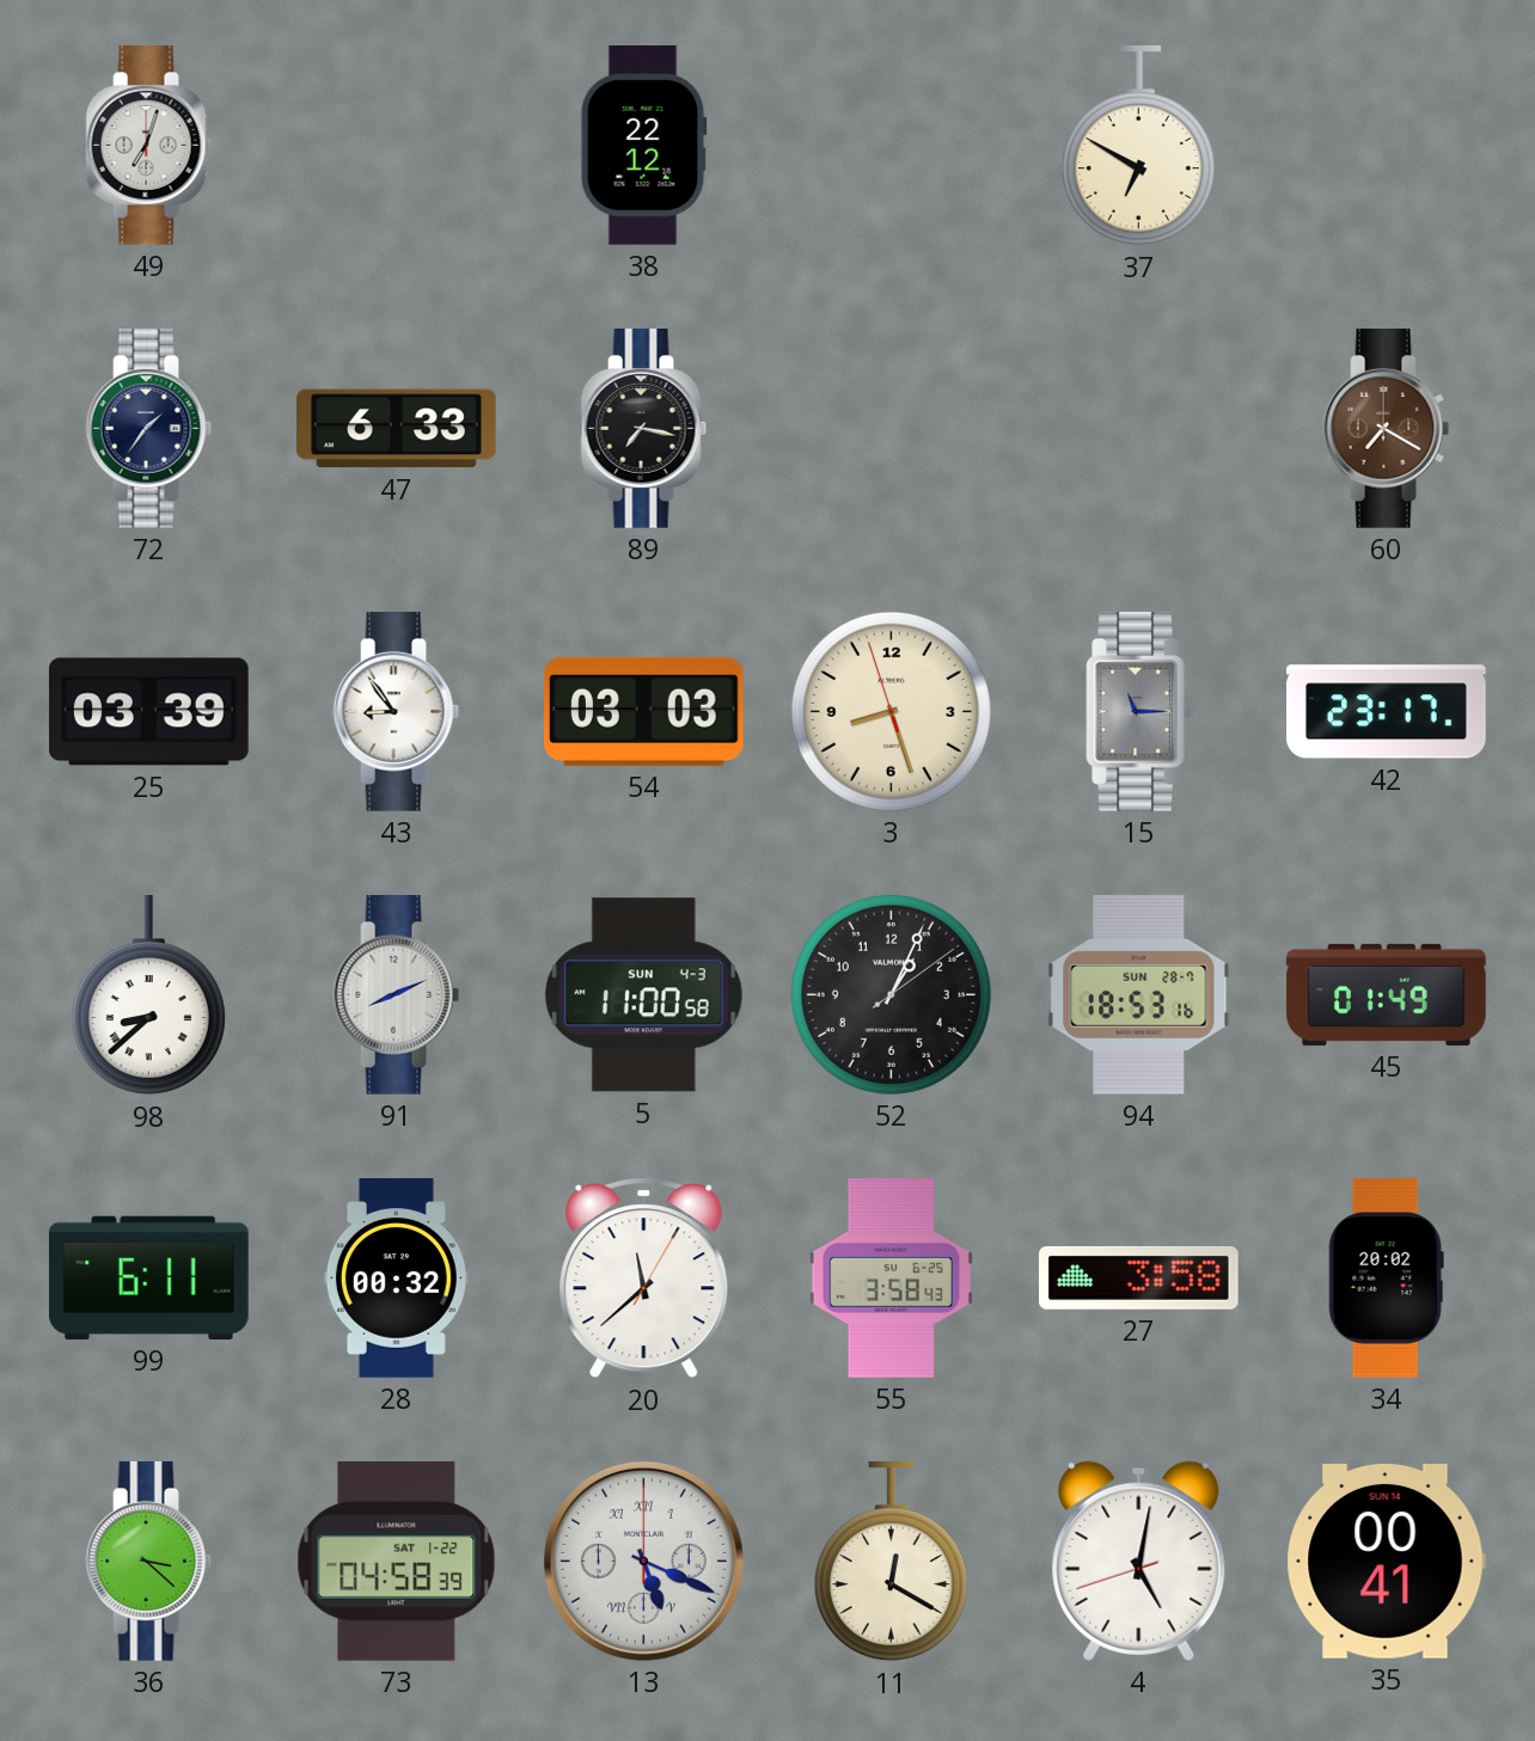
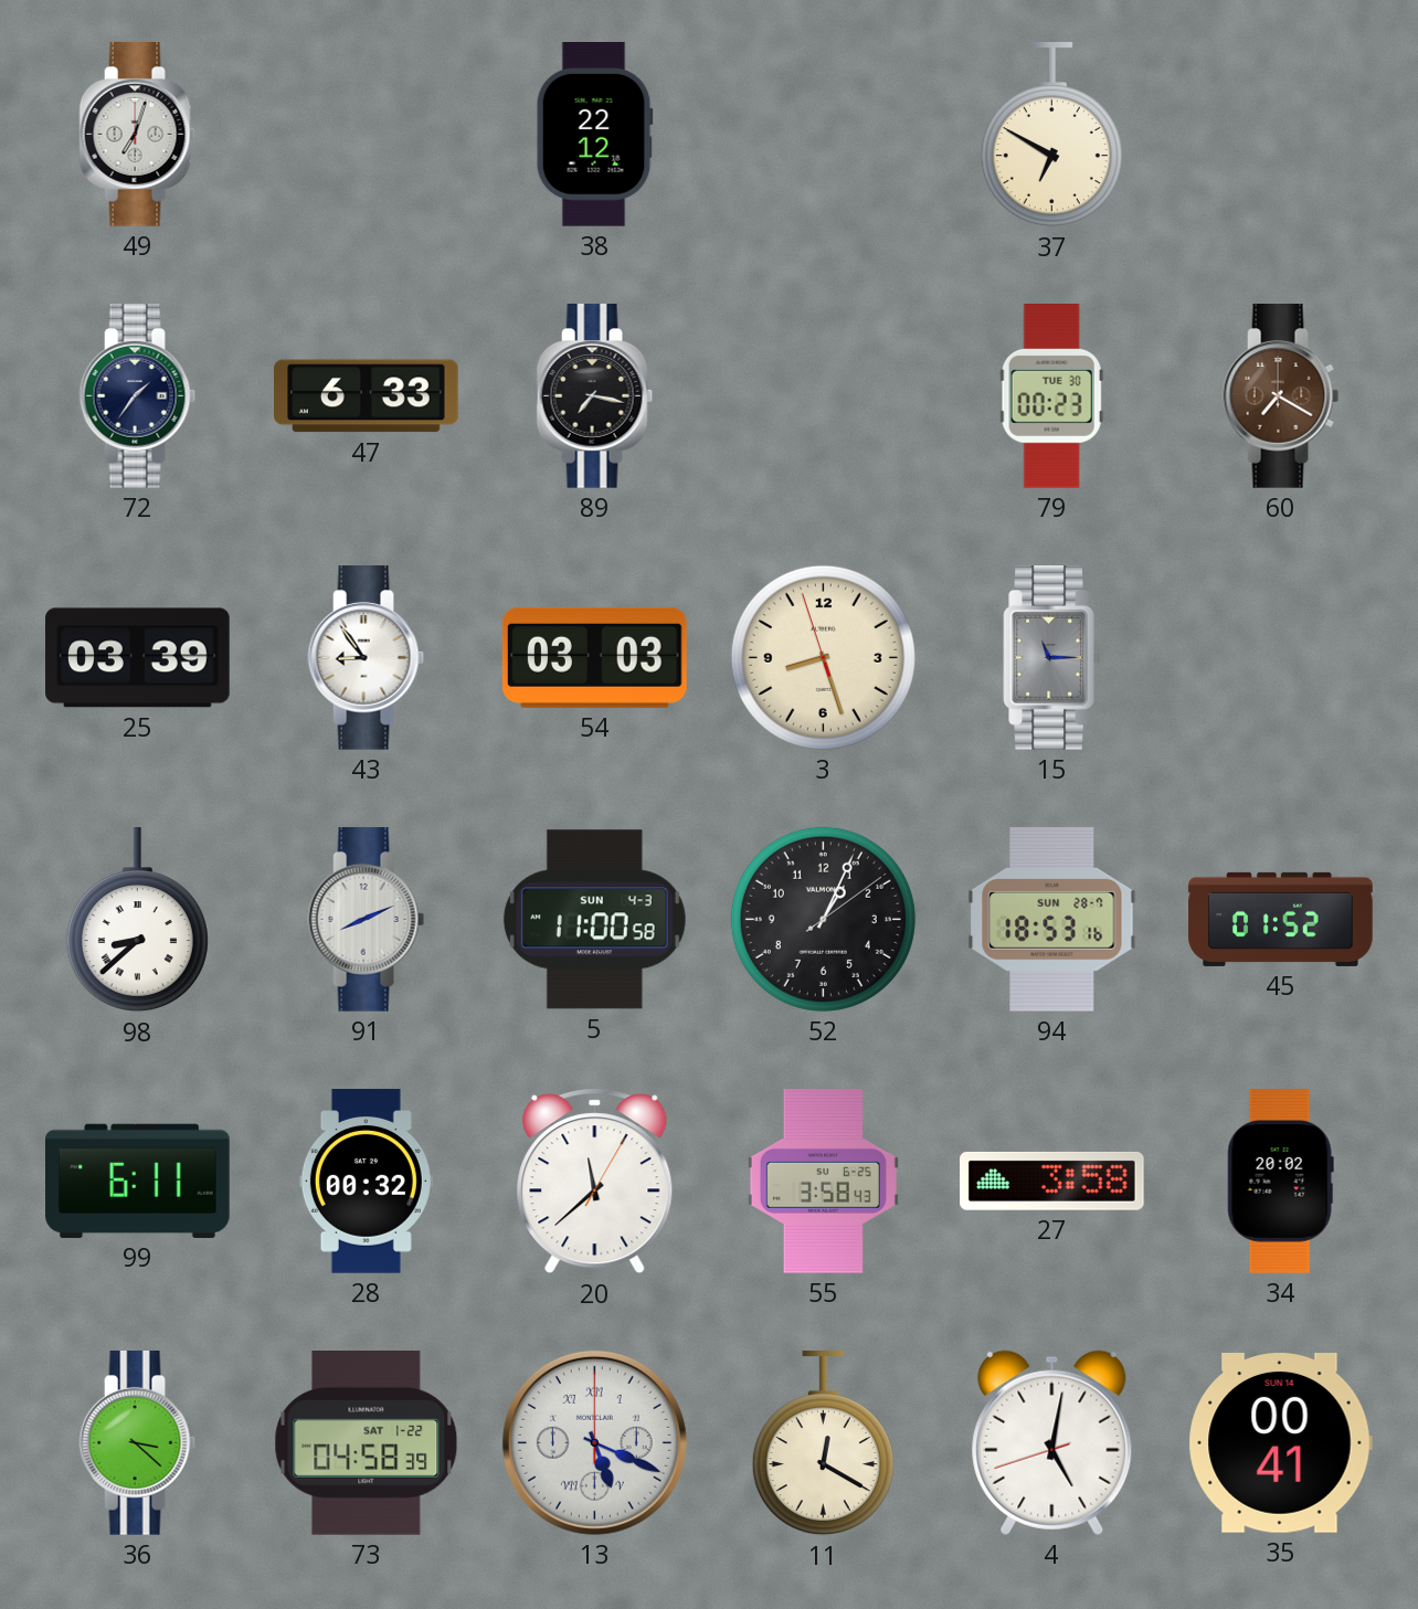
79: none -> 00:23
42: 23:17 -> none
45: 01:49 -> 01:52
